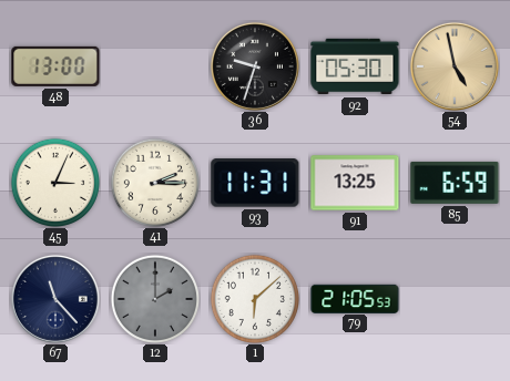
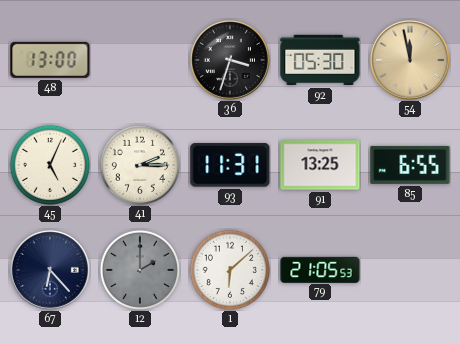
36: 9:33 -> 3:33
54: 4:58 -> 11:58
45: 3:04 -> 5:04
85: 6:59 -> 6:55
67: 11:23 -> 6:23
